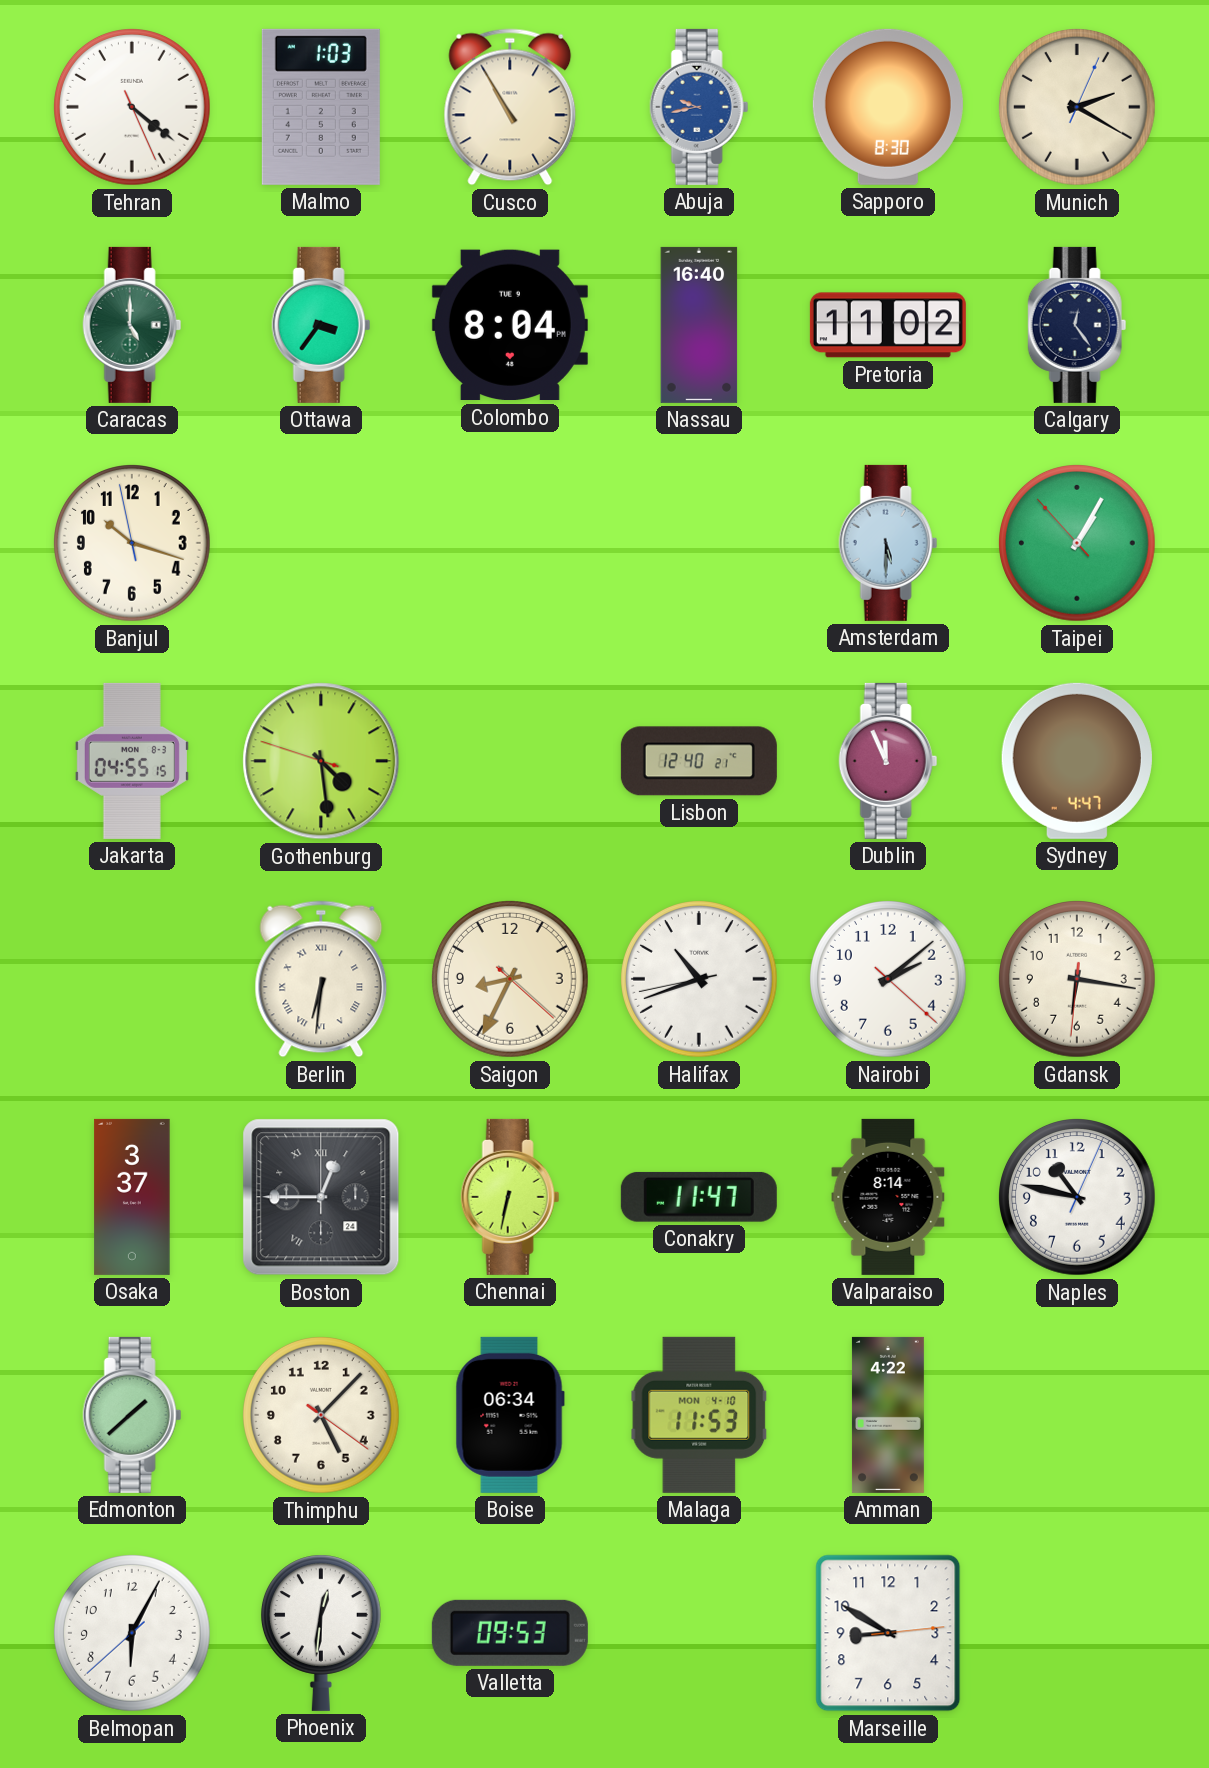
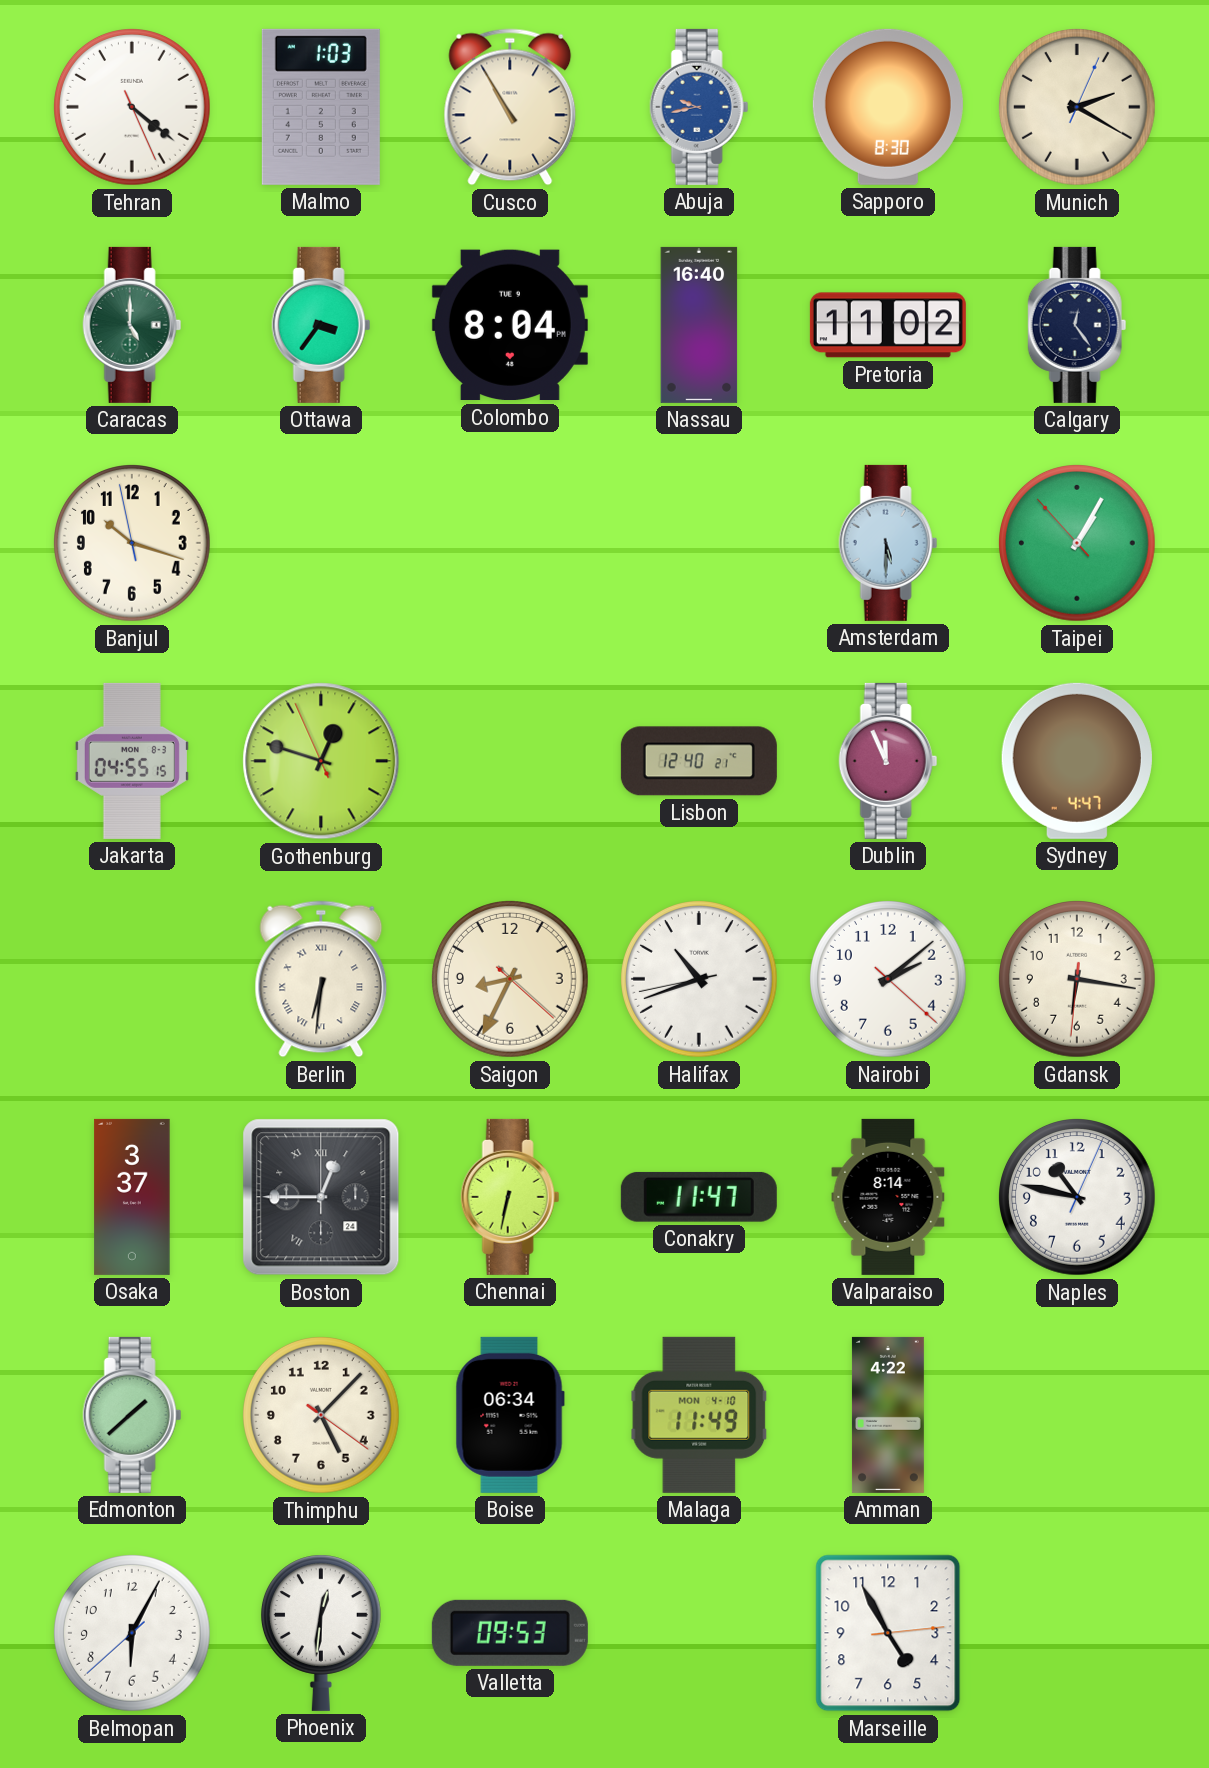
Gothenburg: 4:28 -> 12:47
Malaga: 11:53 -> 11:49
Marseille: 8:50 -> 4:55
